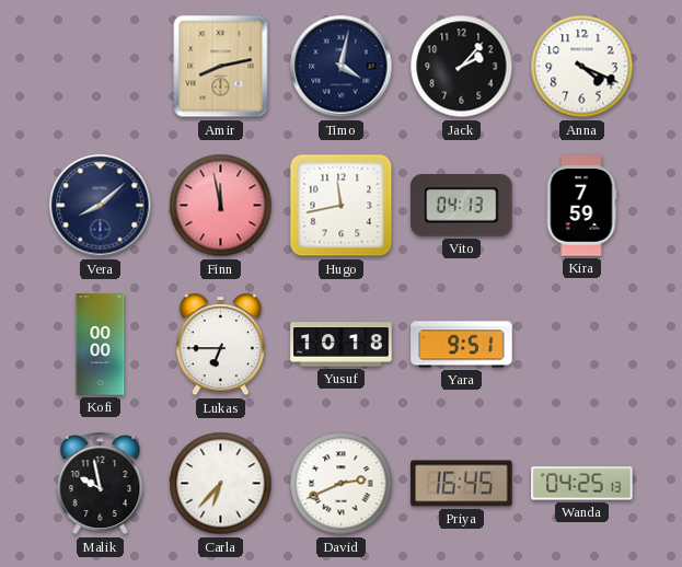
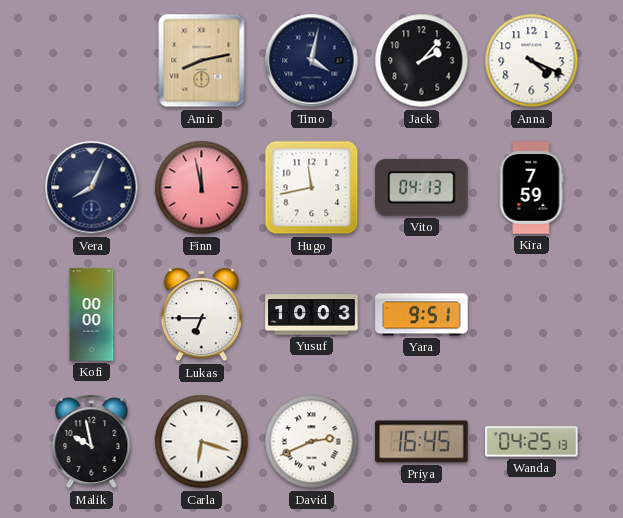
Vera: 8:08 -> 8:04
Yusuf: 10:18 -> 10:03
Carla: 6:37 -> 6:18
